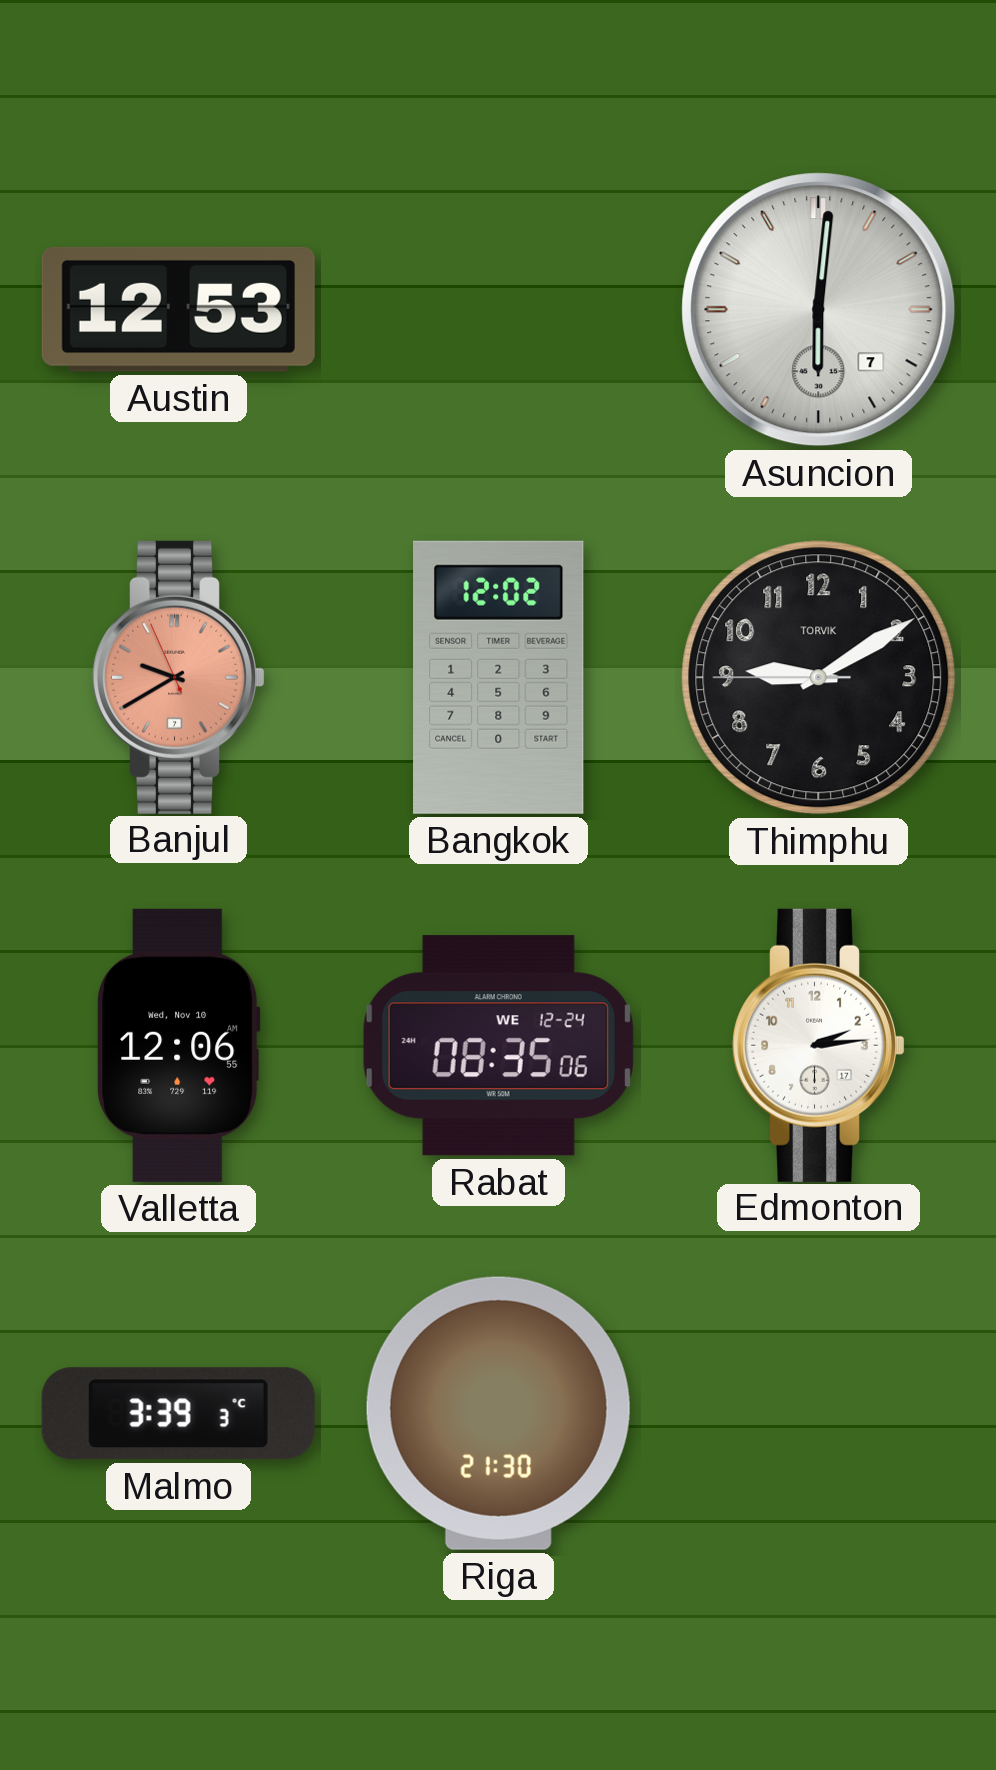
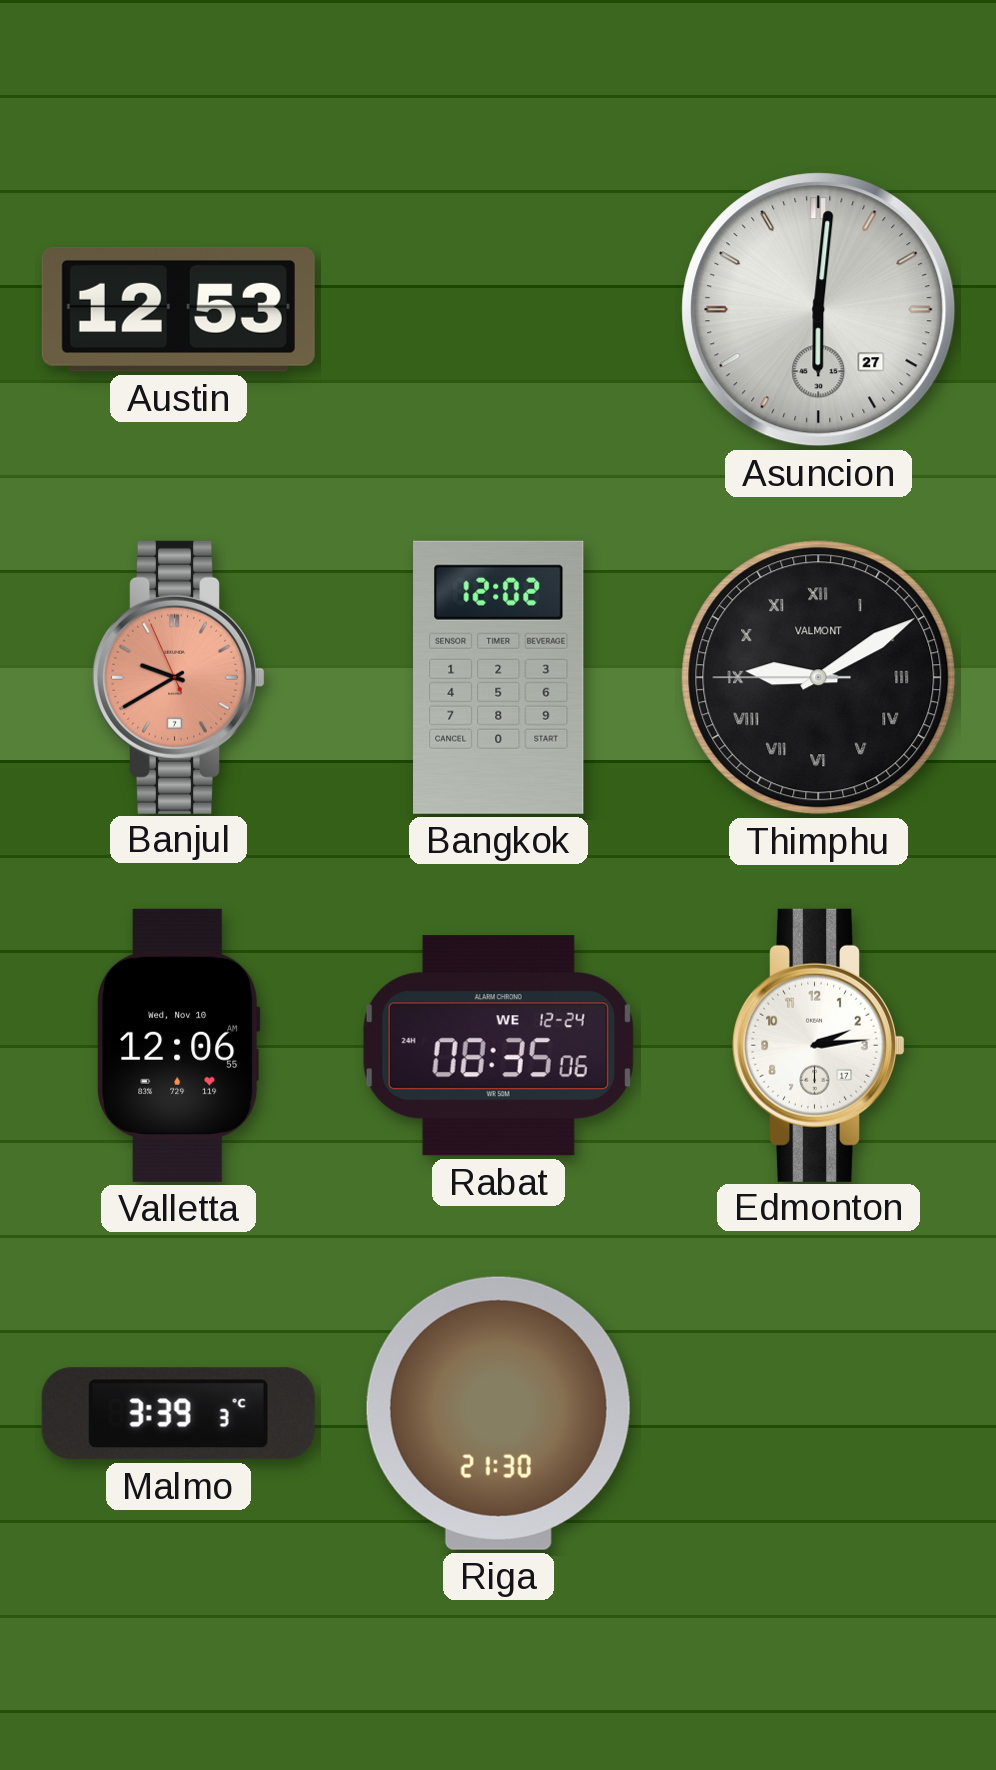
Asuncion date: 7 -> 27
Thimphu numerals: Arabic -> Roman
Thimphu brand: TORVIK -> VALMONT
